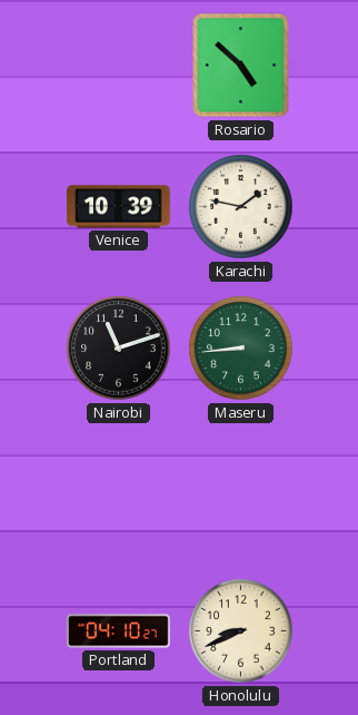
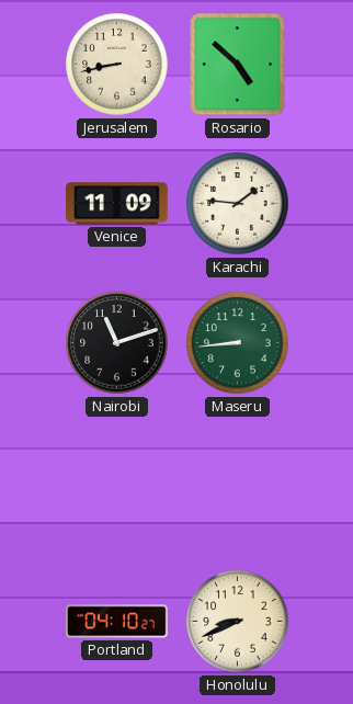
Jerusalem: none -> 8:43
Venice: 10:39 -> 11:09
Karachi: 1:47 -> 1:46
